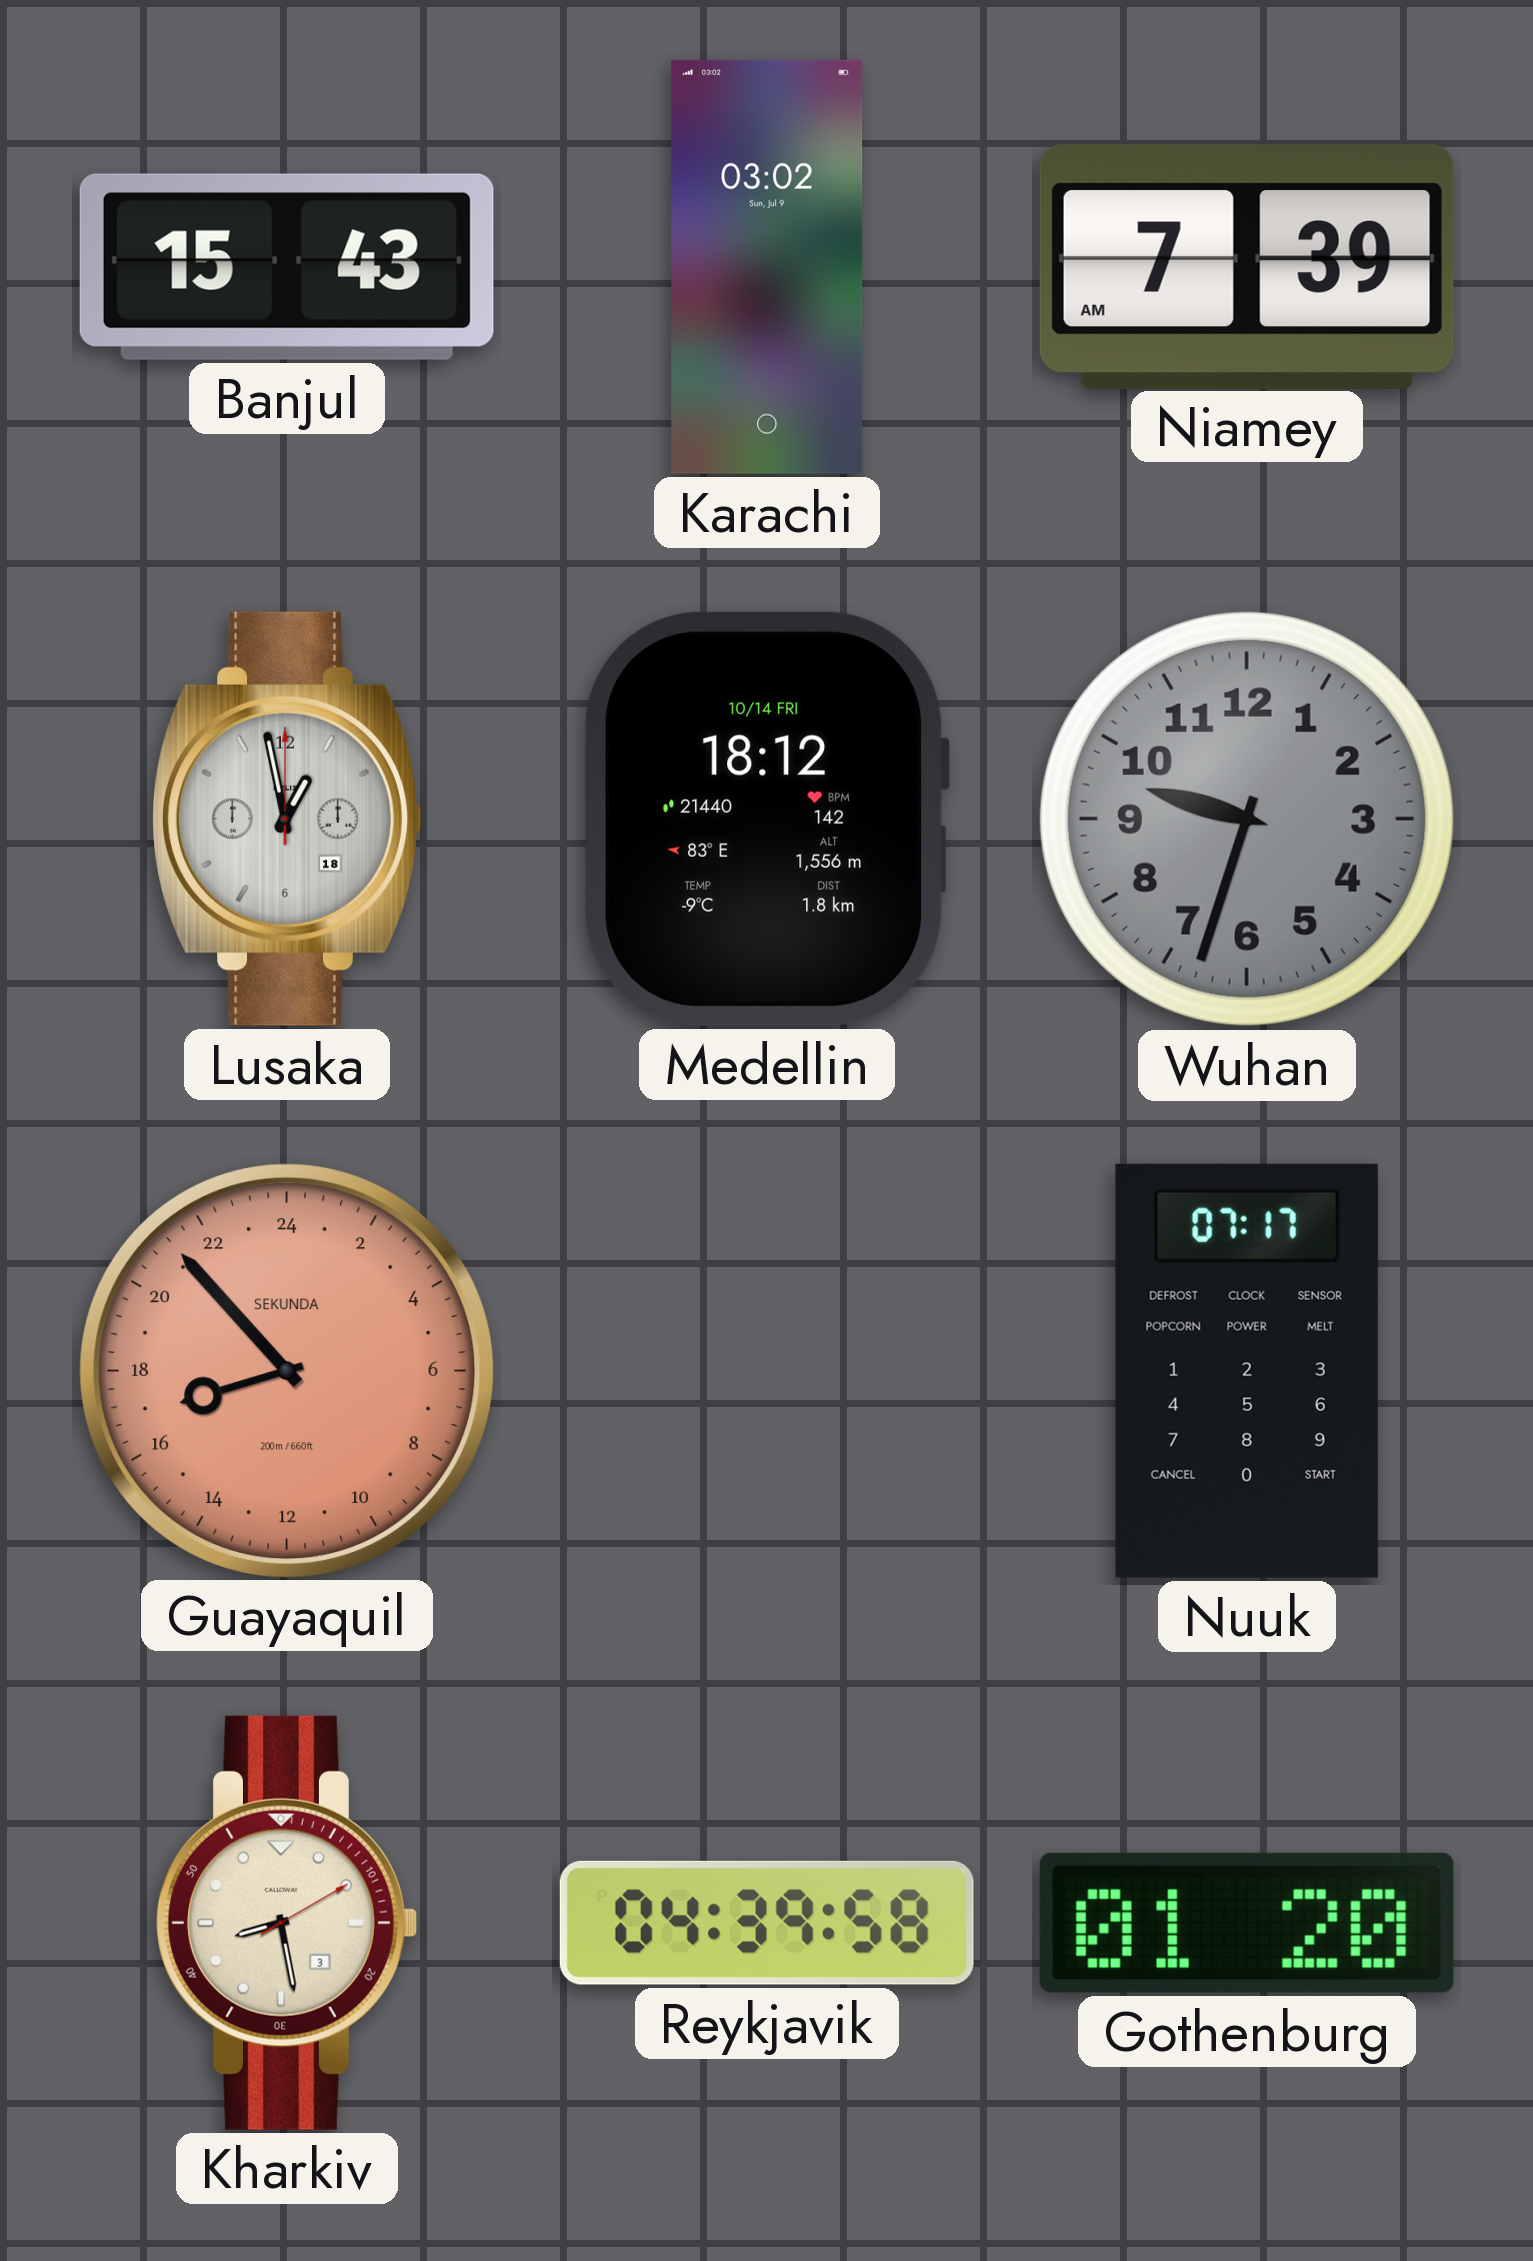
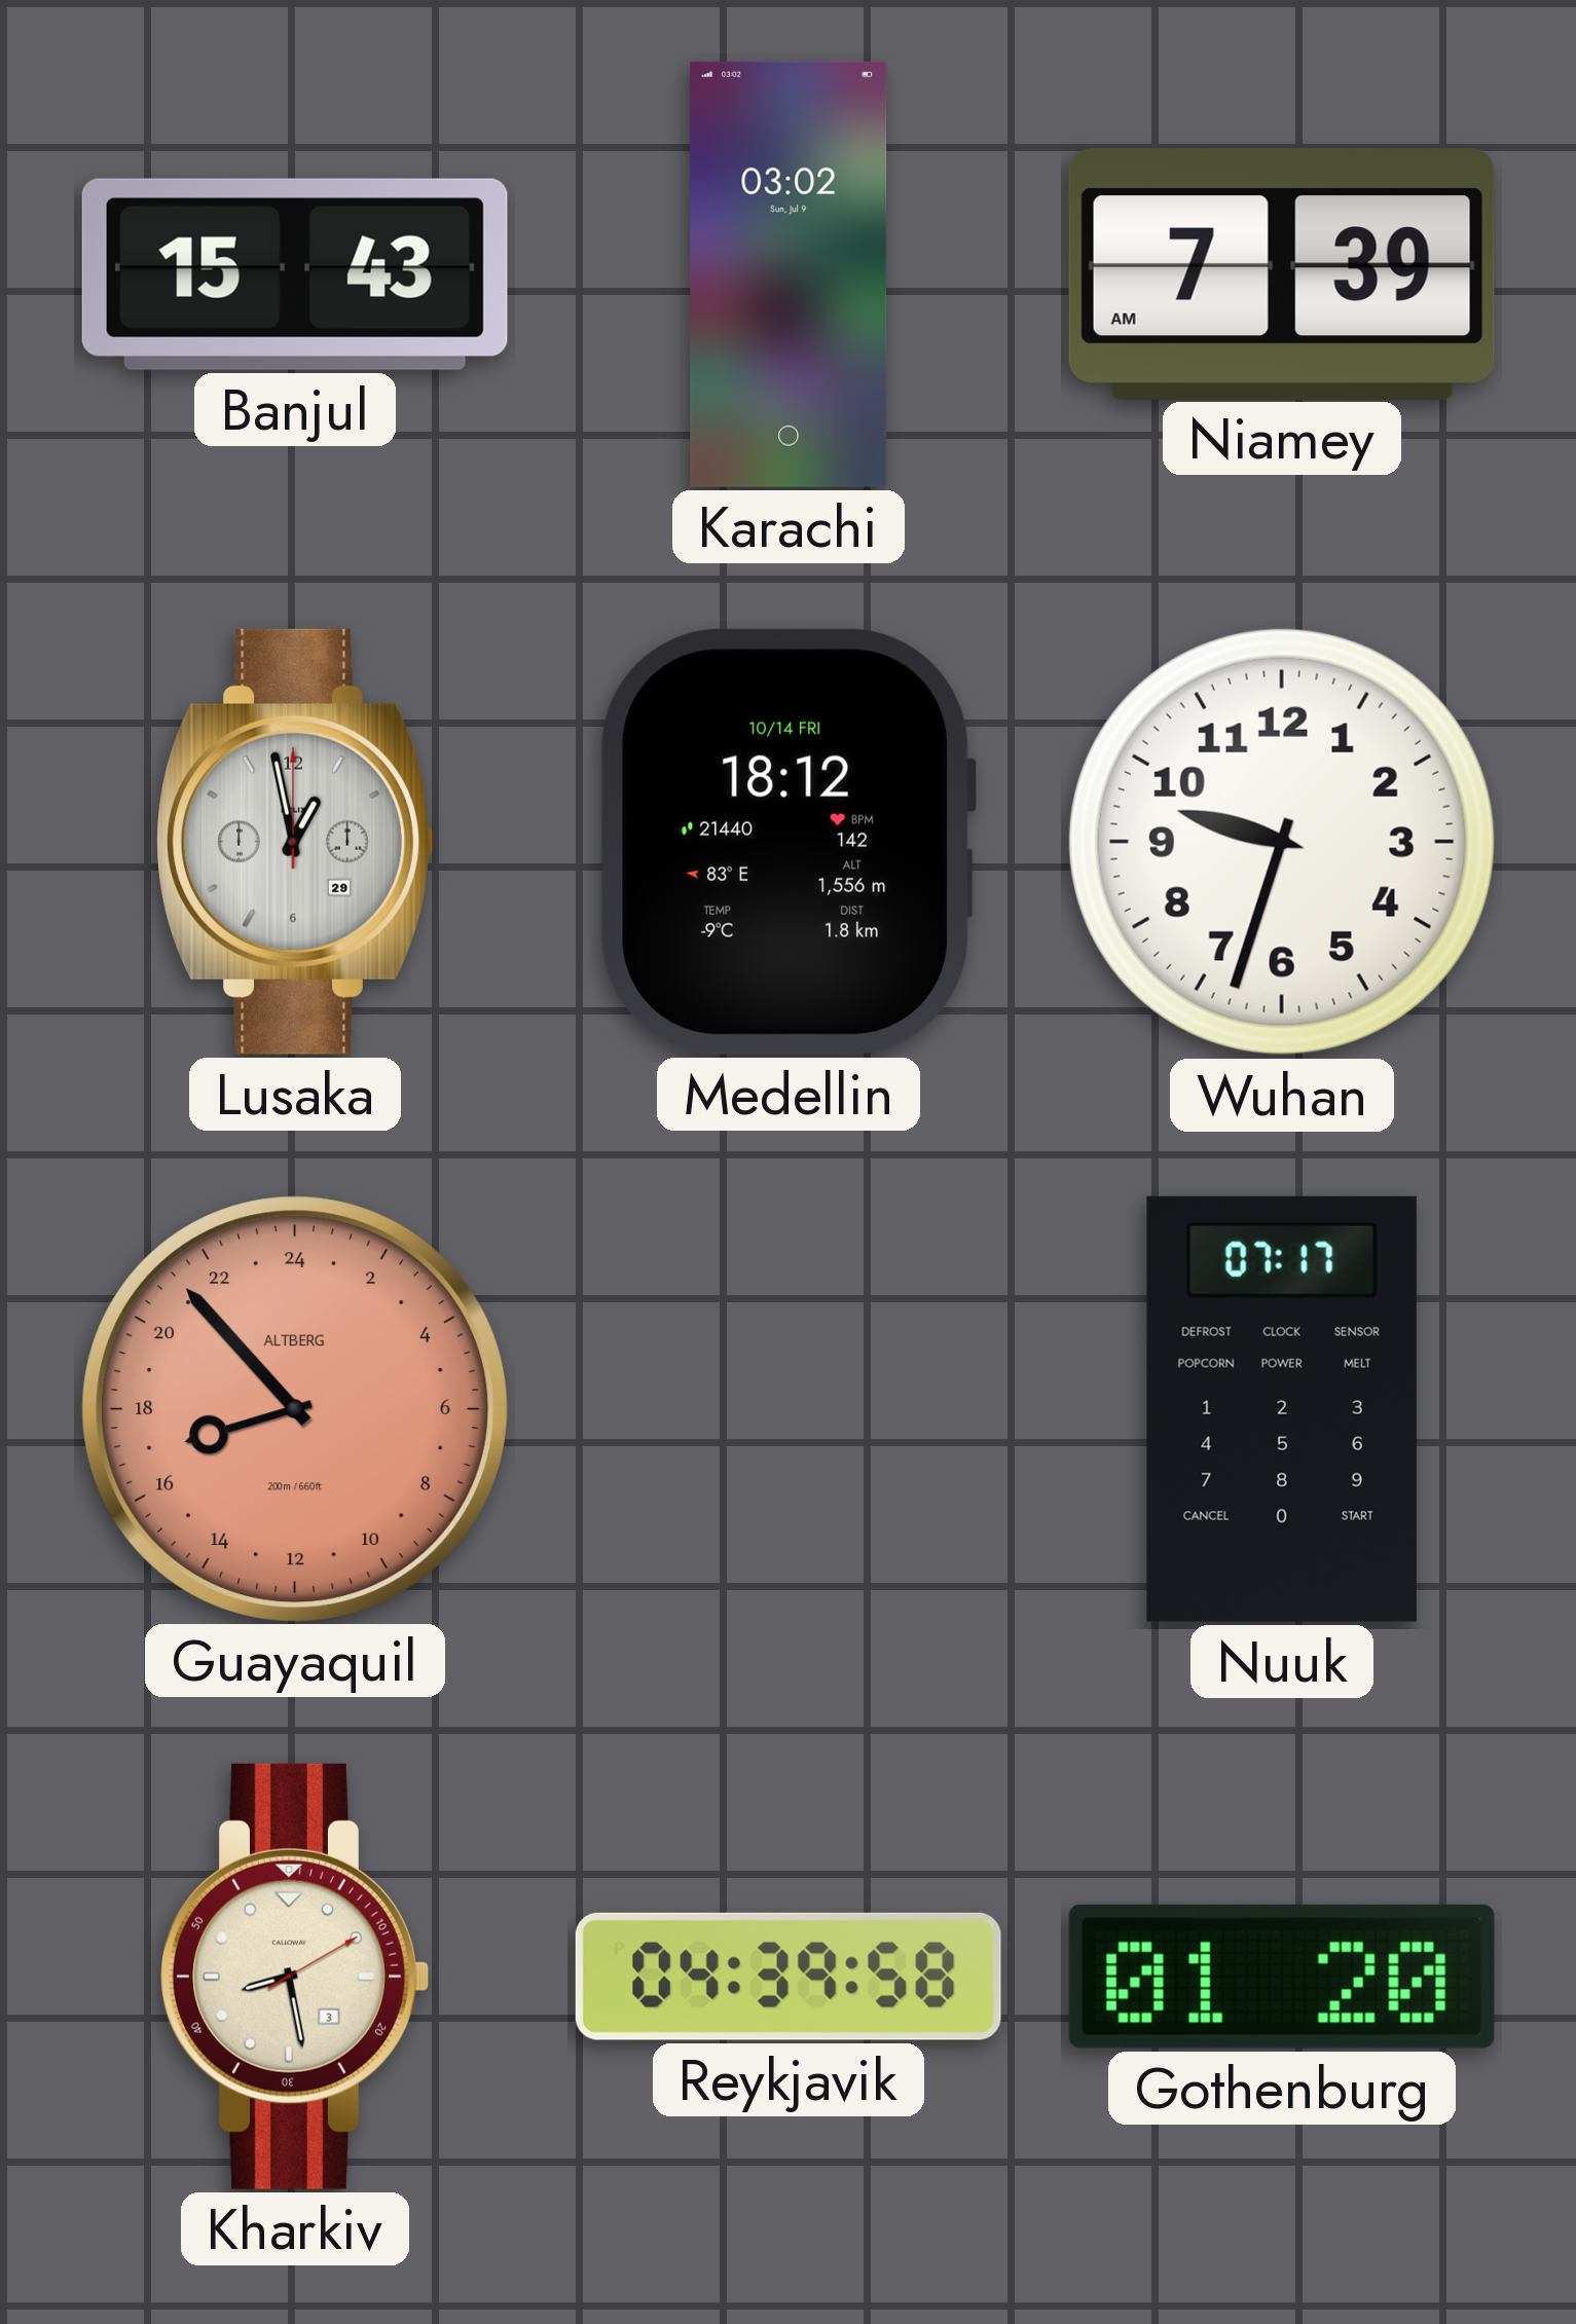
Lusaka date: 18 -> 29
Wuhan dial: grey -> white
Guayaquil brand: SEKUNDA -> ALTBERG
